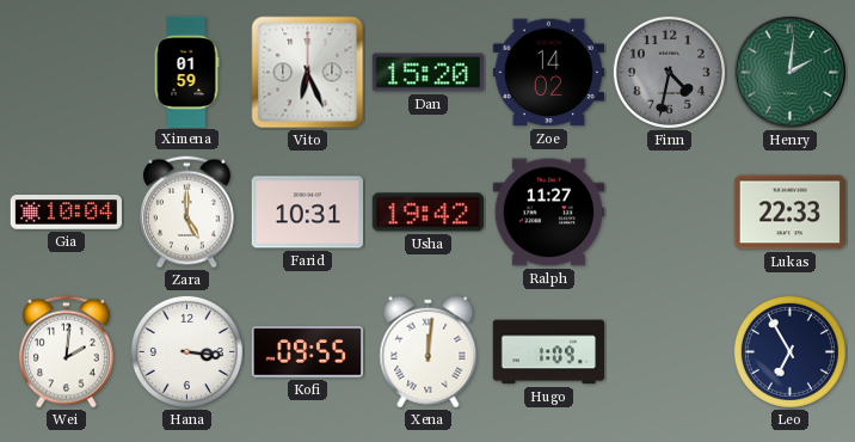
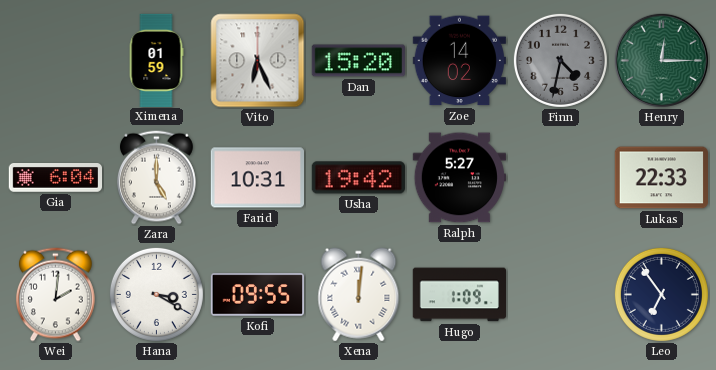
Henry: 2:01 -> 12:15
Gia: 10:04 -> 6:04
Ralph: 11:27 -> 5:27
Hana: 3:16 -> 3:20
Leo: 6:55 -> 6:54
